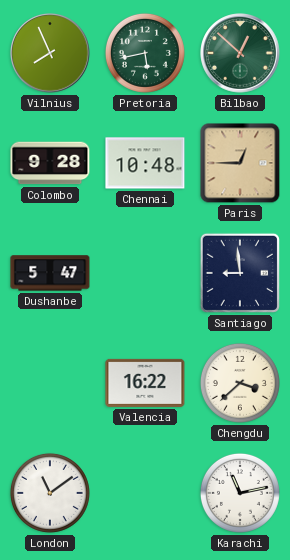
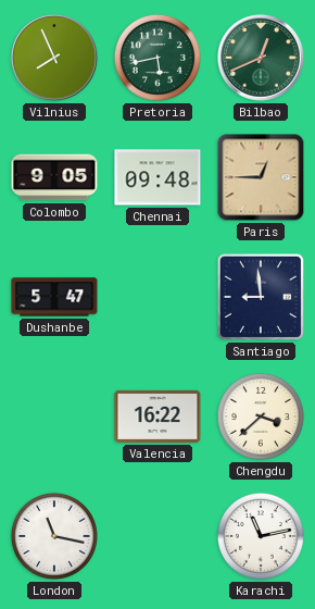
Bilbao: 12:52 -> 12:41
Colombo: 9:28 -> 9:05
Chennai: 10:48 -> 09:48
London: 11:09 -> 11:17
